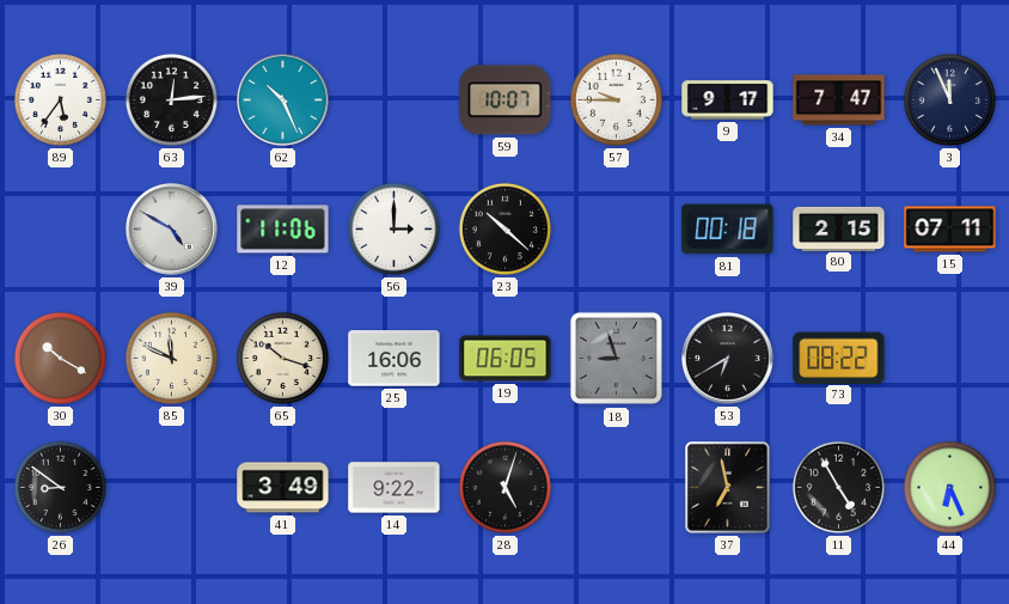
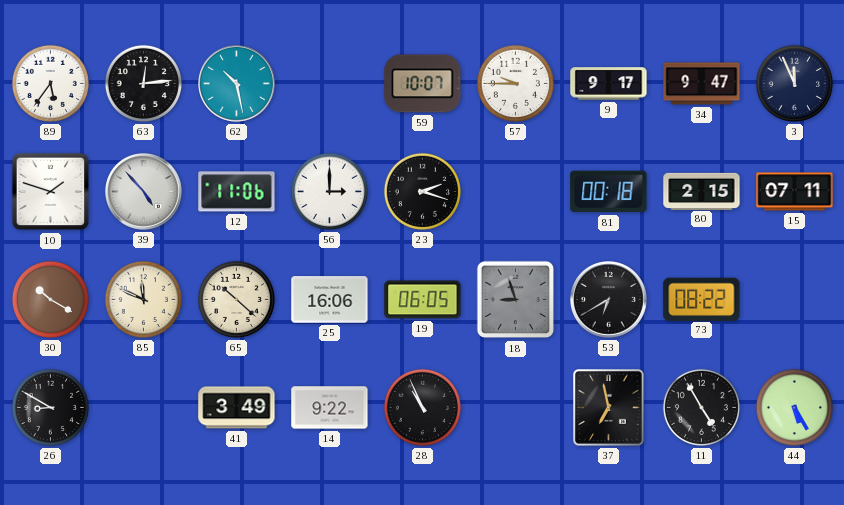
62: 10:26 -> 10:28
34: 7:47 -> 9:47
10: none -> 1:48
39: 4:50 -> 4:53
23: 10:22 -> 2:18
65: 10:18 -> 10:22
26: 8:51 -> 8:50
28: 5:03 -> 10:56
44: 6:26 -> 5:25
